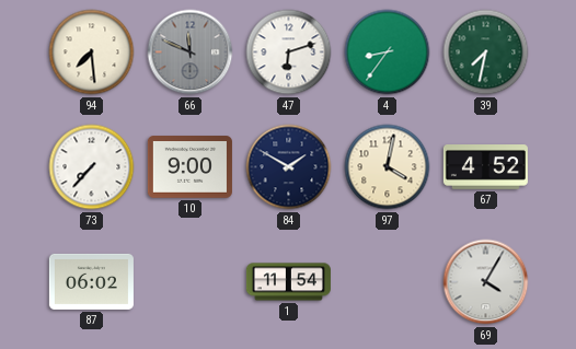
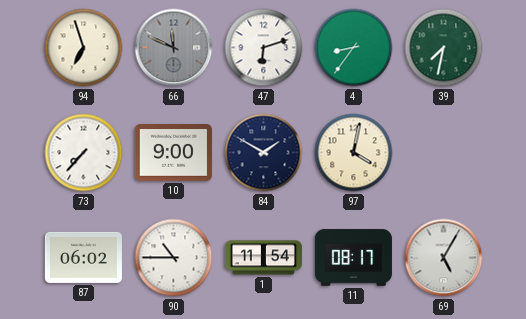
94: 7:29 -> 6:57
67: 4:52 -> none
90: none -> 10:45
11: none -> 08:17
69: 4:05 -> 5:05
